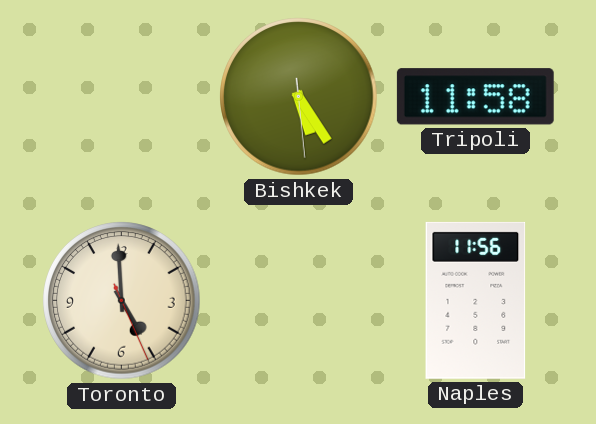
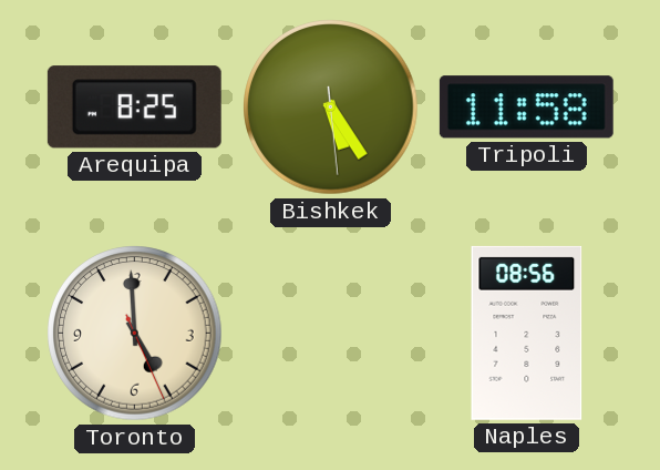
Arequipa: none -> 8:25
Naples: 11:56 -> 08:56
